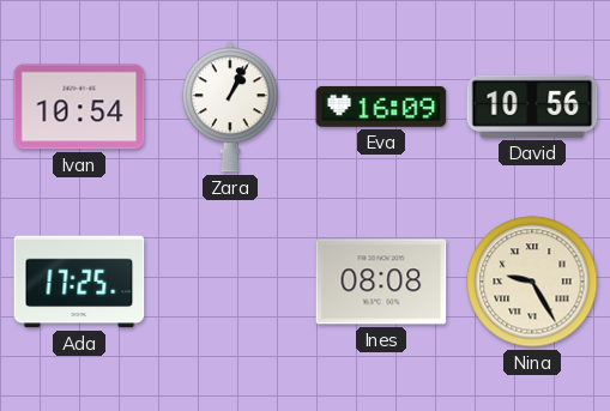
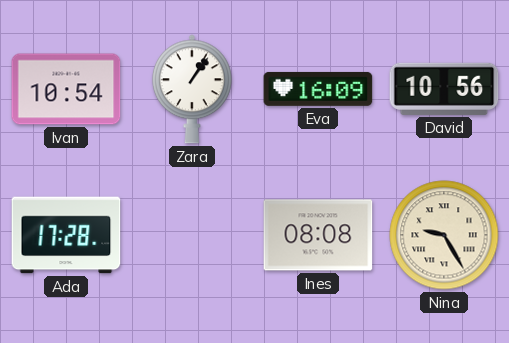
Zara: 1:04 -> 1:06
Ada: 17:25 -> 17:28
